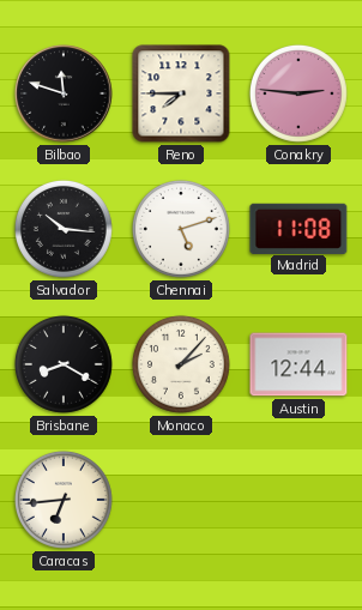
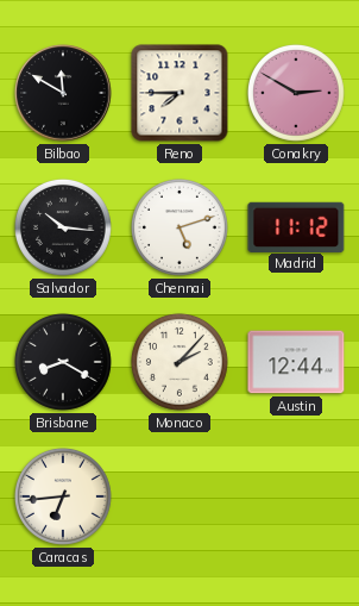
Bilbao: 11:48 -> 11:50
Conakry: 2:46 -> 2:50
Madrid: 11:08 -> 11:12
